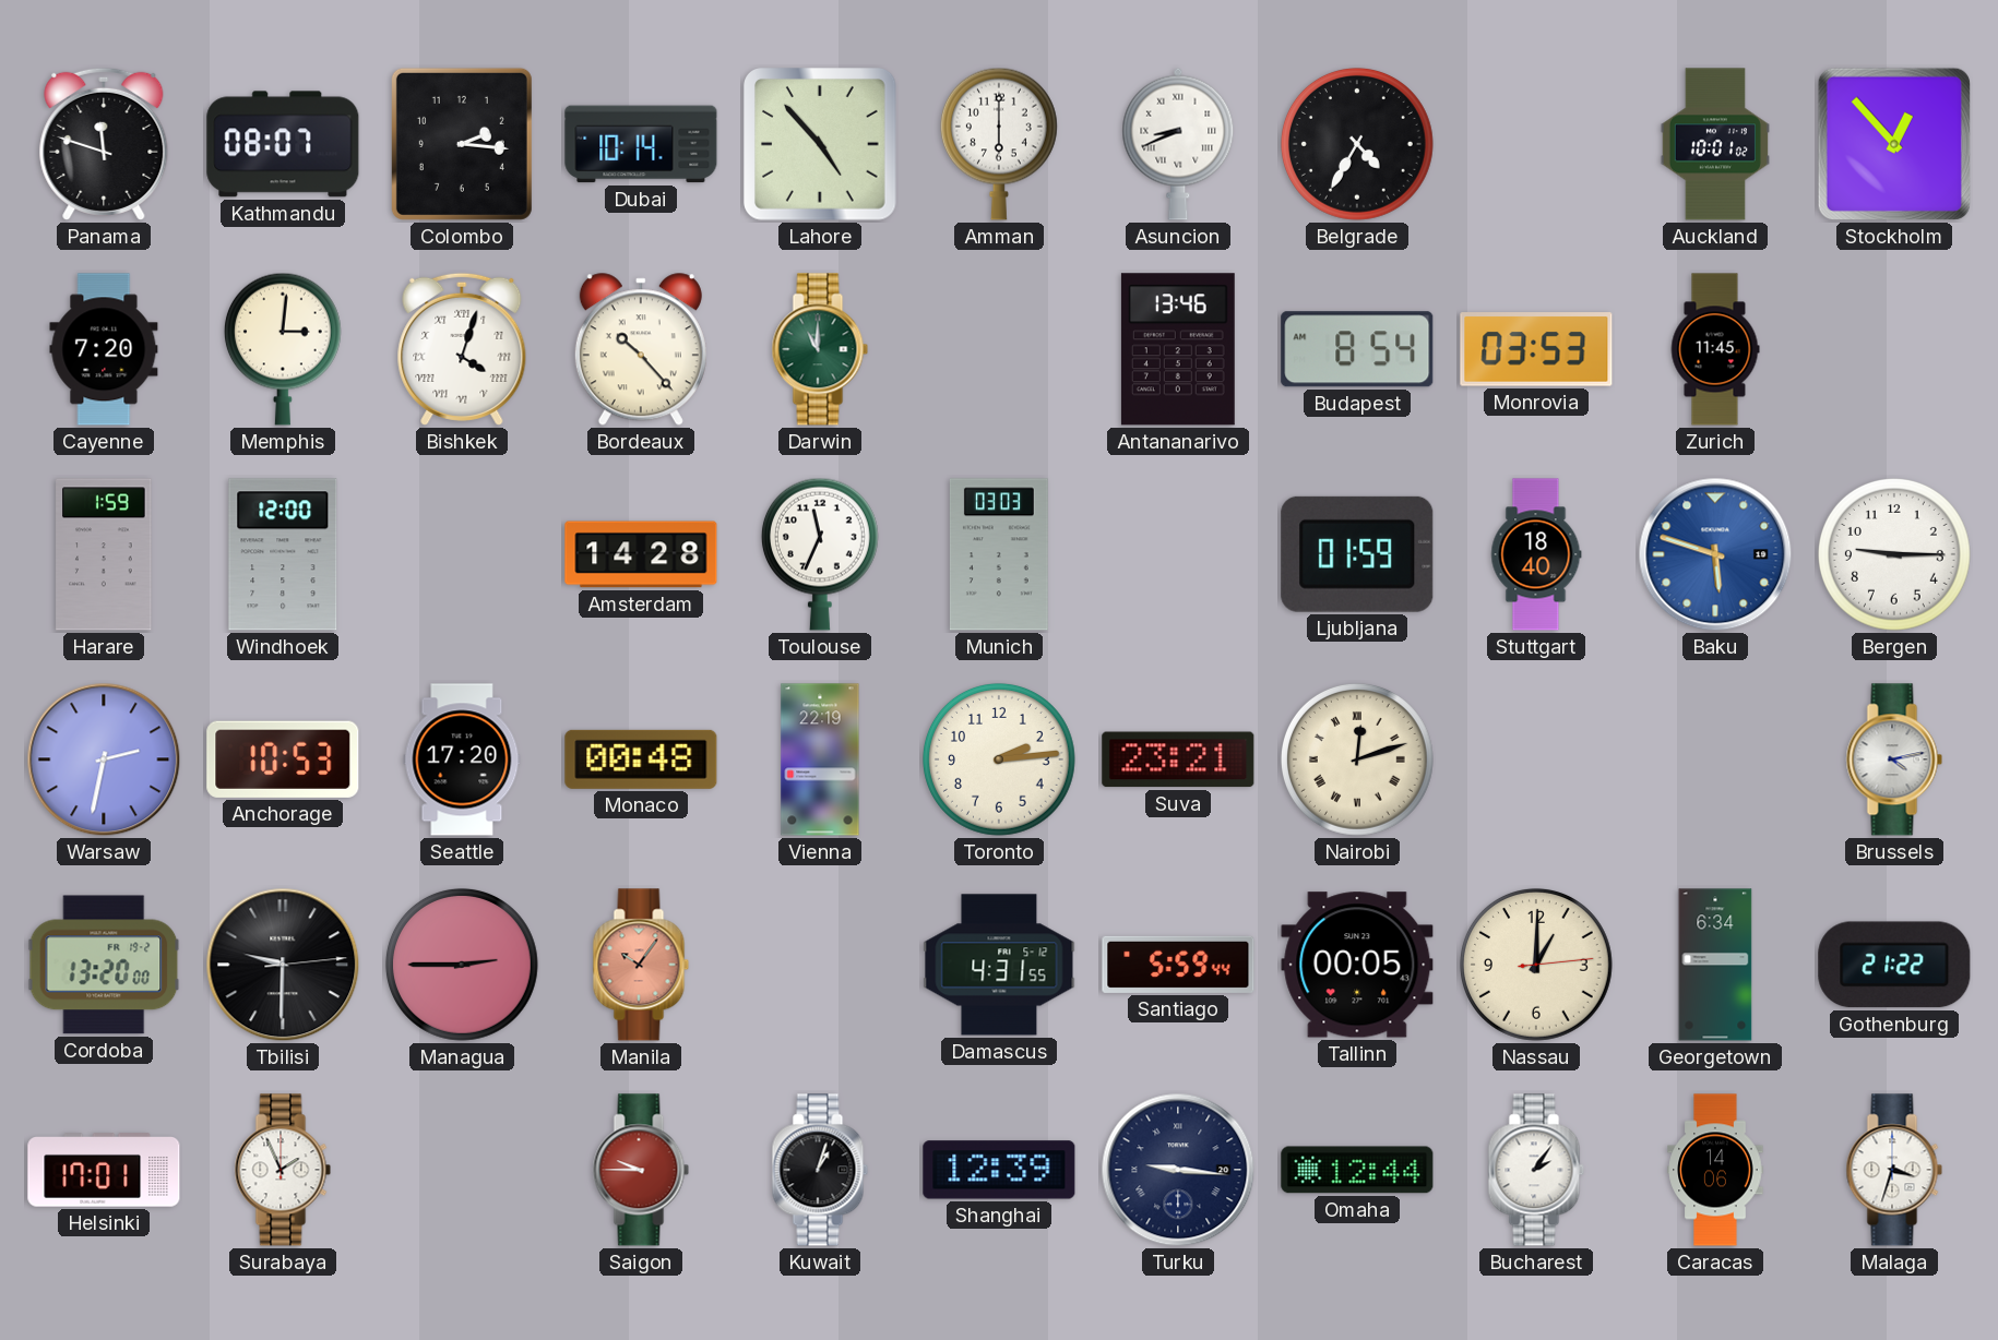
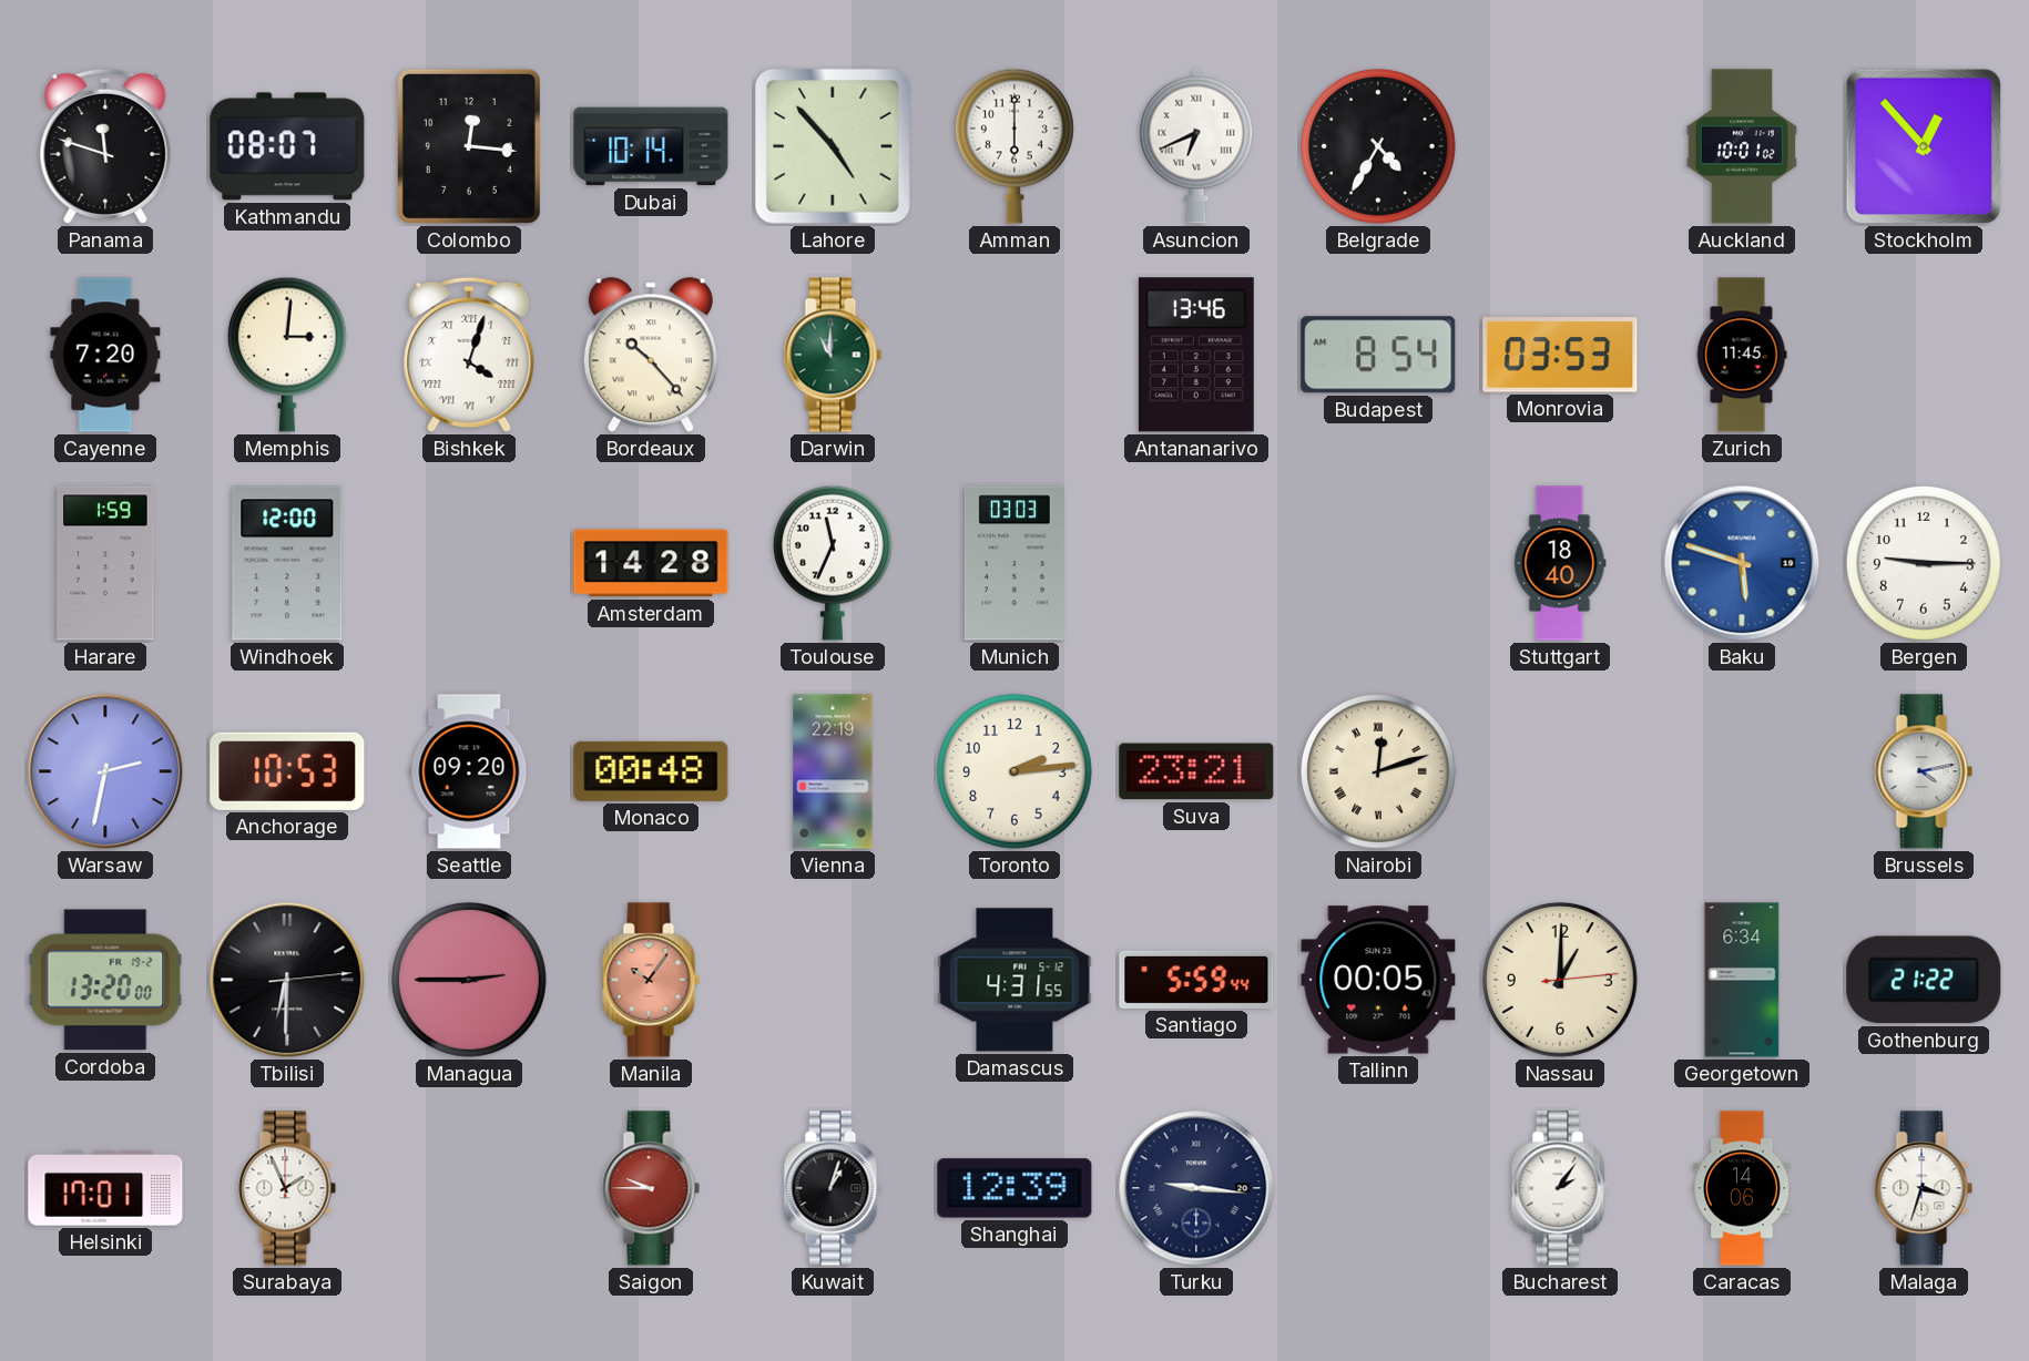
Colombo: 2:16 -> 12:16
Asuncion: 8:41 -> 6:41
Ljubljana: 01:59 -> none
Seattle: 17:20 -> 09:20
Tbilisi: 9:30 -> 6:30
Omaha: 12:44 -> none
